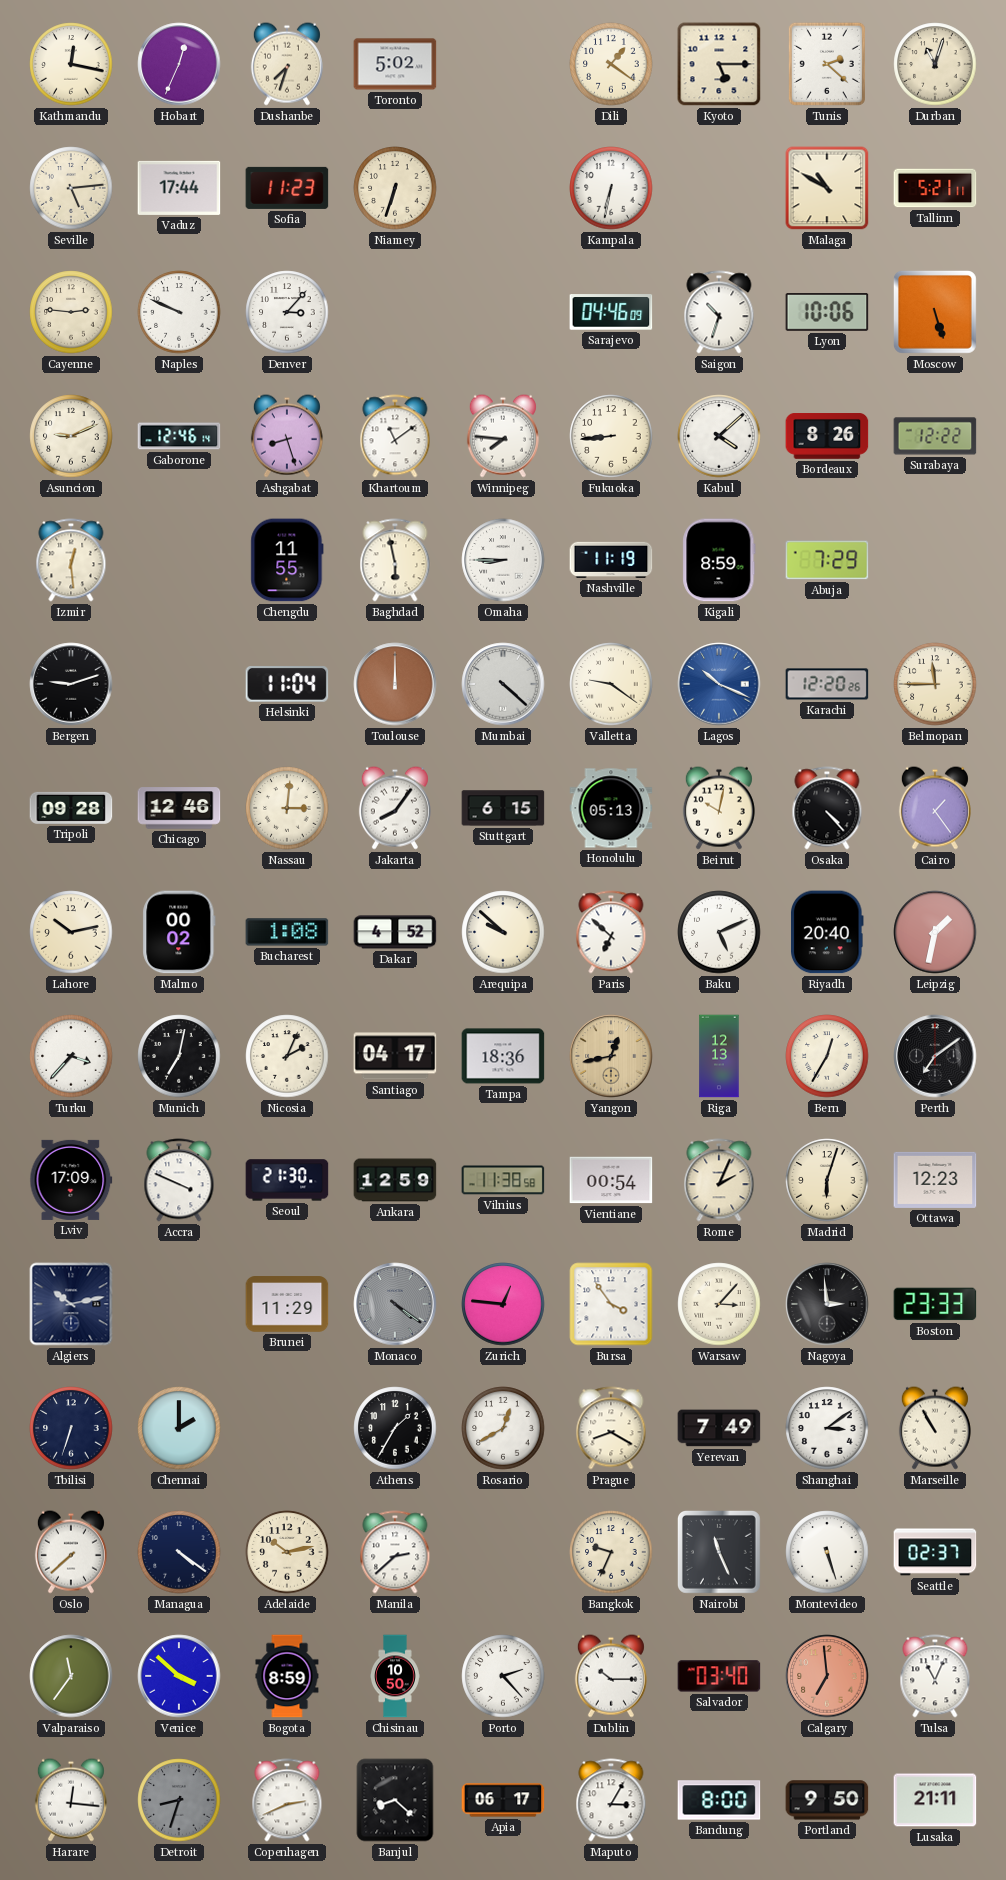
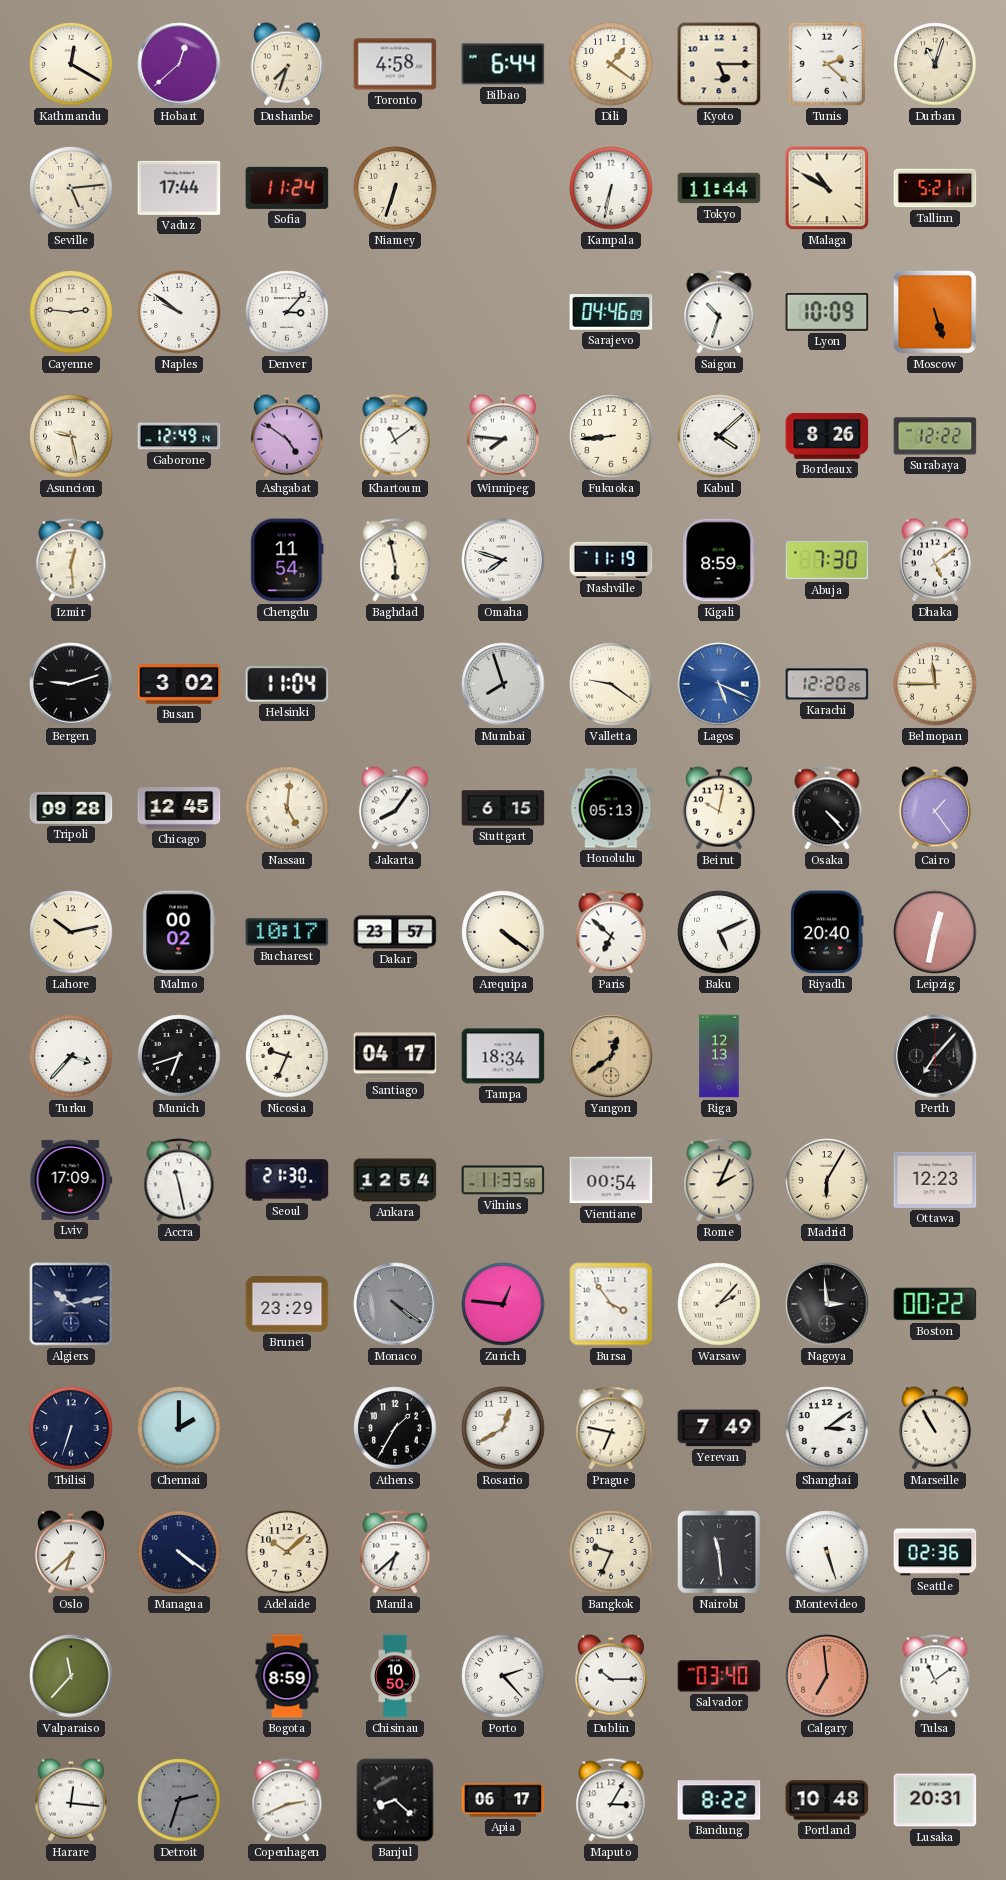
Kathmandu: 12:17 -> 12:20
Hobart: 12:34 -> 12:38
Toronto: 5:02 -> 4:58
Bilbao: none -> 6:44
Sofia: 11:23 -> 11:24
Tokyo: none -> 11:44
Naples: 9:49 -> 9:51
Lyon: 10:06 -> 10:09
Asuncion: 9:11 -> 9:28
Gaborone: 12:46 -> 12:49
Ashgabat: 8:27 -> 4:51
Chengdu: 11:55 -> 11:54
Omaha: 8:45 -> 7:48
Abuja: 7:29 -> 7:30
Dhaka: none -> 5:09
Busan: none -> 3:02
Toulouse: 12:00 -> none
Mumbai: 4:22 -> 7:57
Lagos: 10:19 -> 5:19
Chicago: 12:46 -> 12:45
Nassau: 3:01 -> 5:01
Bucharest: 1:08 -> 10:17
Dakar: 4:52 -> 23:57
Arequipa: 9:52 -> 4:21
Leipzig: 1:32 -> 12:32
Munich: 7:02 -> 6:42
Nicosia: 2:04 -> 9:34
Tampa: 18:36 -> 18:34
Yangon: 12:43 -> 12:39
Bern: 12:35 -> none
Perth: 7:09 -> 7:07
Accra: 3:49 -> 11:28
Ankara: 12:59 -> 12:54
Vilnius: 11:38 -> 11:33
Madrid: 6:03 -> 6:05
Brunei: 11:29 -> 23:29
Warsaw: 3:07 -> 2:07
Boston: 23:33 -> 00:22
Prague: 8:20 -> 6:47
Oslo: 7:38 -> 6:38
Adelaide: 10:13 -> 10:08
Manila: 2:38 -> 6:38
Nairobi: 11:26 -> 11:29
Seattle: 02:37 -> 02:36
Valparaiso: 11:36 -> 11:37
Venice: 3:52 -> none
Tulsa: 11:04 -> 11:09
Detroit: 8:33 -> 2:33
Bandung: 8:00 -> 8:22
Portland: 9:50 -> 10:48
Lusaka: 21:11 -> 20:31
